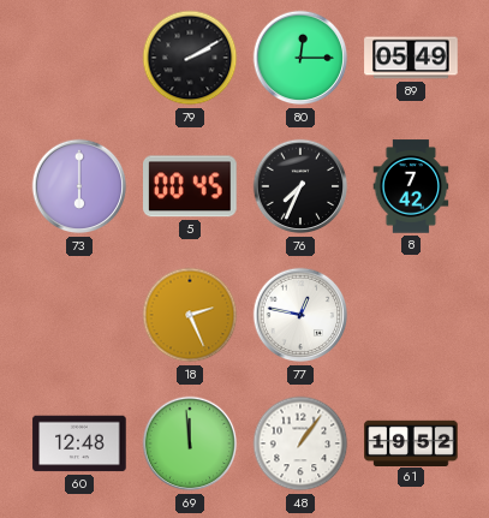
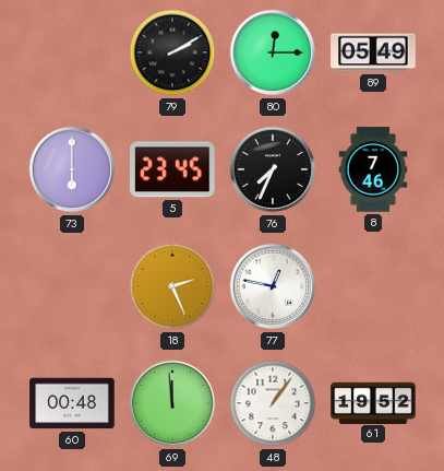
5: 00:45 -> 23:45
8: 7:42 -> 7:46
60: 12:48 -> 00:48
